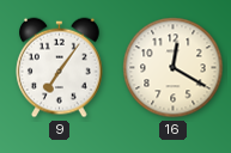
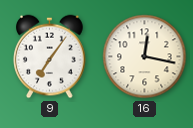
16: 12:20 -> 12:17
